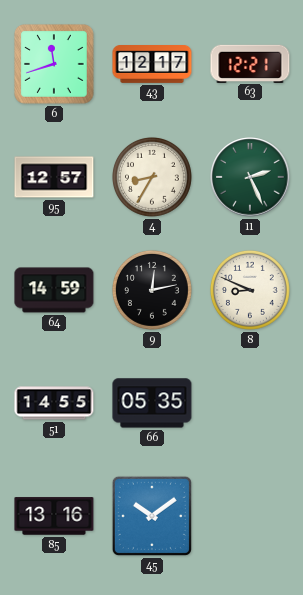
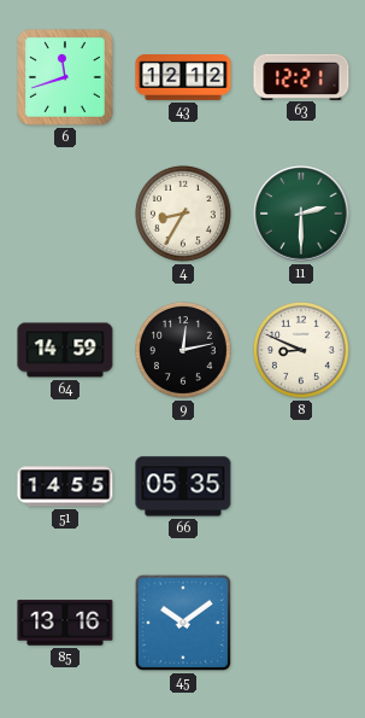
43: 12:17 -> 12:12
95: 12:57 -> none
11: 2:26 -> 2:30
